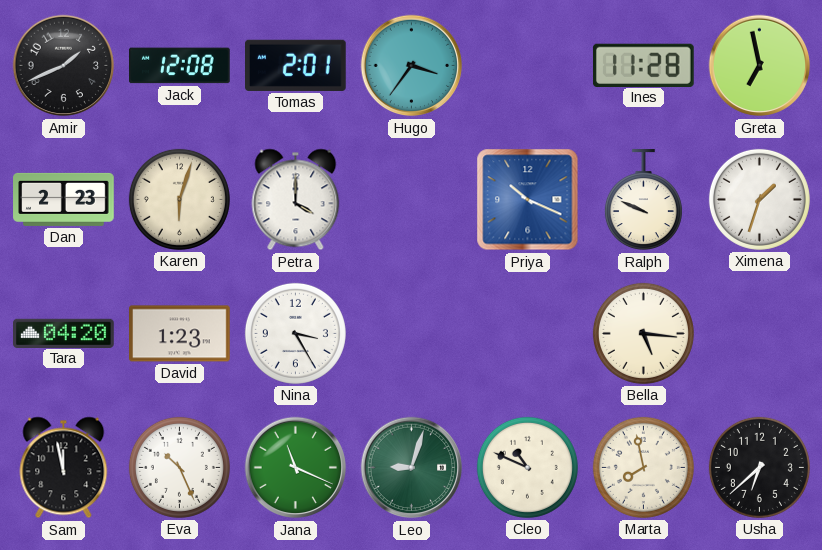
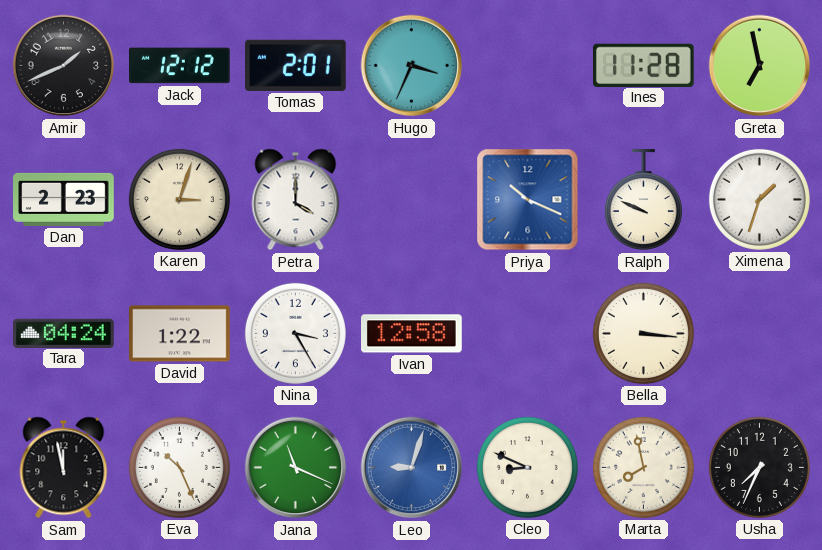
Jack: 12:08 -> 12:12
Hugo: 3:36 -> 3:34
Karen: 6:03 -> 3:03
Tara: 04:20 -> 04:24
David: 1:23 -> 1:22
Ivan: none -> 12:58
Bella: 5:16 -> 3:16
Leo dial: green -> blue
Cleo: 10:49 -> 8:49
Usha: 6:38 -> 7:34
